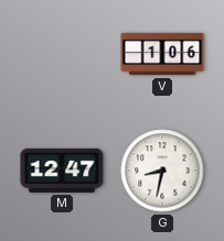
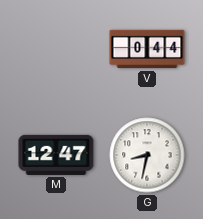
V: 1:06 -> 0:44
